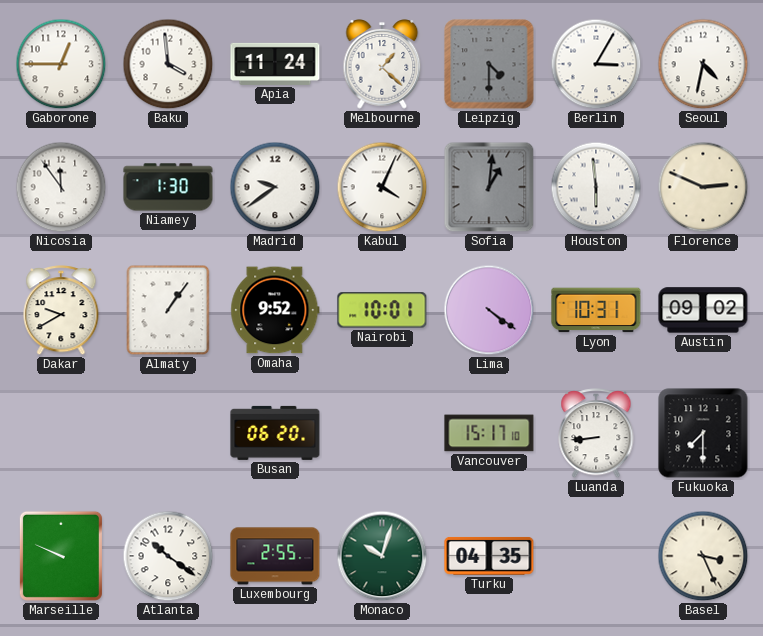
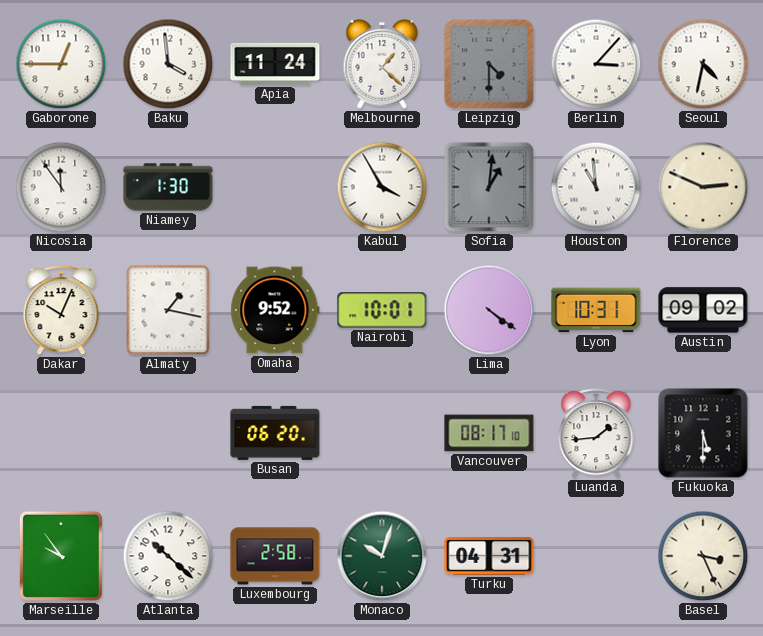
Berlin: 3:05 -> 3:07
Madrid: 9:39 -> none
Kabul: 4:04 -> 3:55
Houston: 5:59 -> 10:59
Dakar: 9:40 -> 10:04
Almaty: 1:06 -> 1:17
Vancouver: 15:17 -> 08:17
Luanda: 8:44 -> 1:44
Fukuoka: 7:30 -> 5:30
Marseille: 9:49 -> 9:54
Atlanta: 10:21 -> 10:22
Luxembourg: 2:55 -> 2:58
Turku: 04:35 -> 04:31
